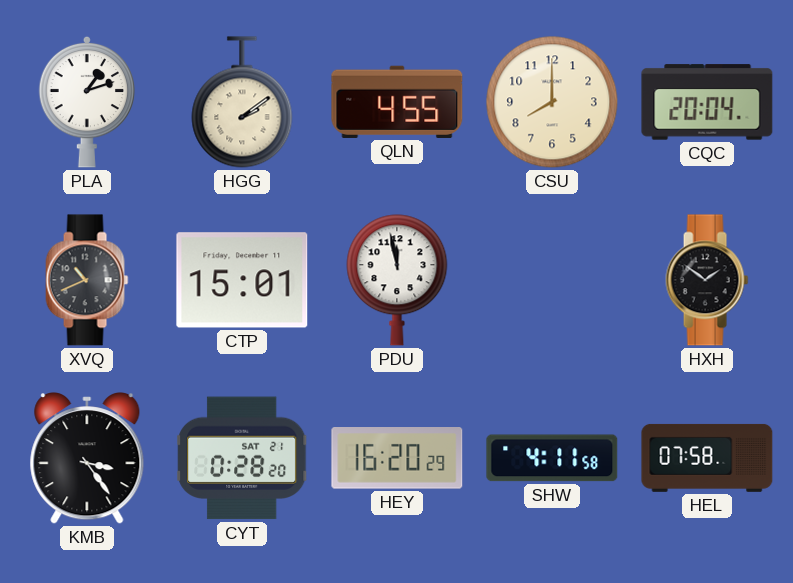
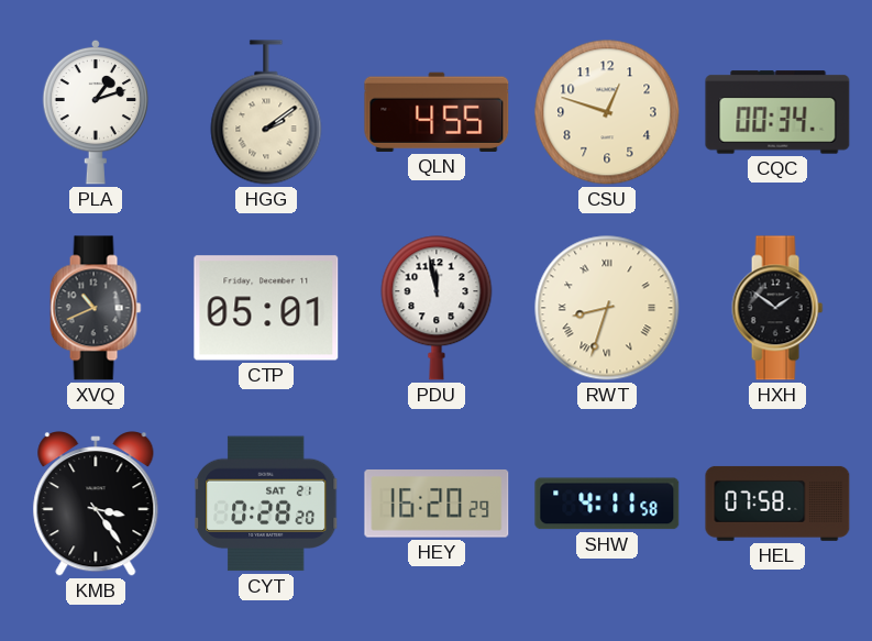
CSU: 8:00 -> 12:48
CQC: 20:04 -> 00:34
CTP: 15:01 -> 05:01
RWT: none -> 8:33
